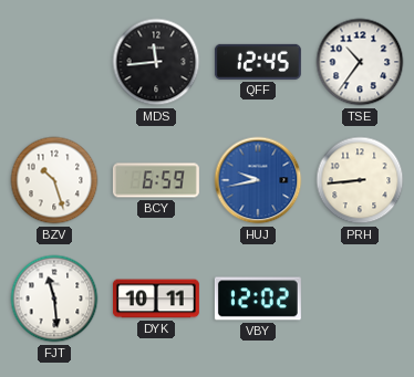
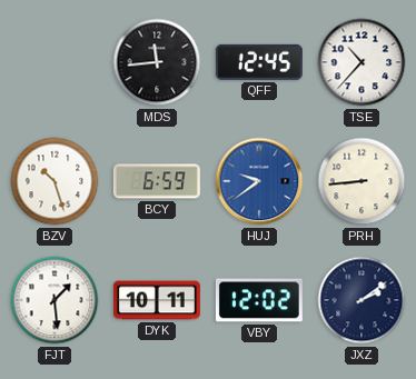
TSE: 10:36 -> 10:37
HUJ: 9:43 -> 9:39
FJT: 11:29 -> 1:29
JXZ: none -> 2:09
